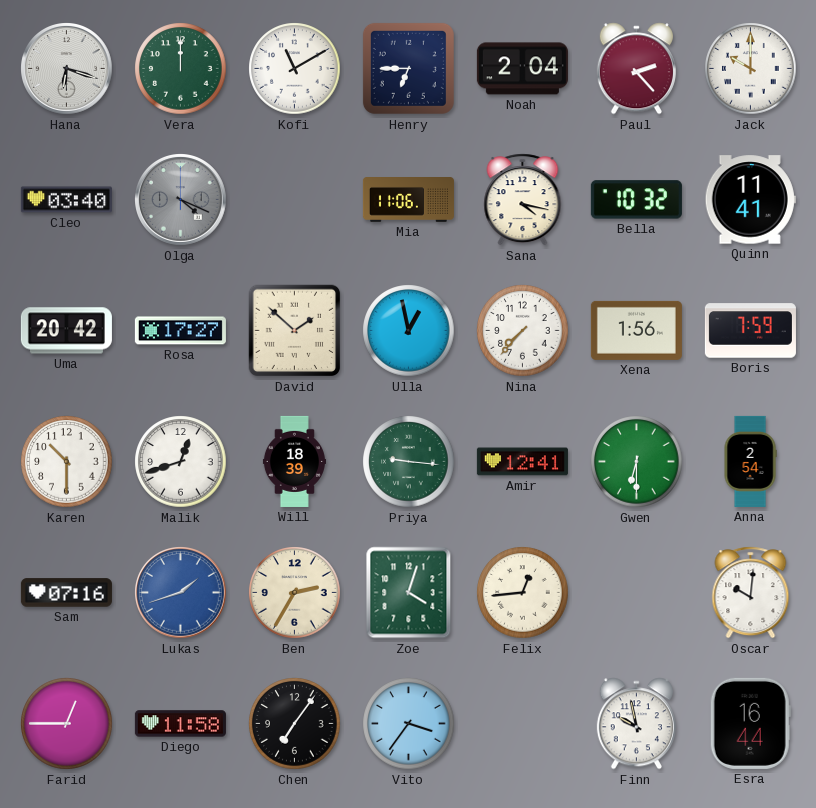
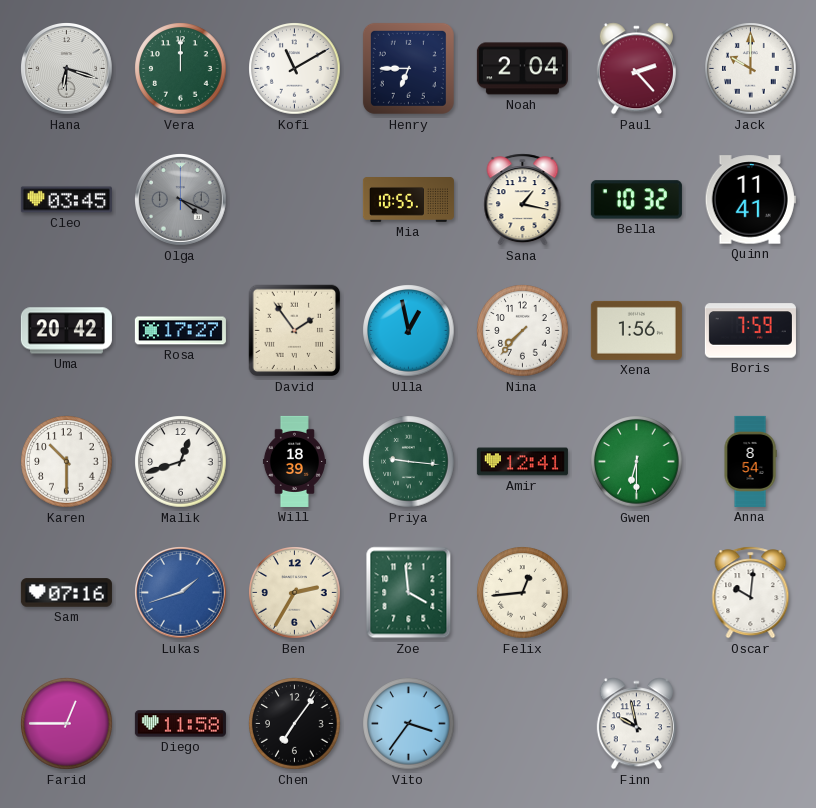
Cleo: 03:40 -> 03:45
Mia: 11:06 -> 10:55
Sana: 4:17 -> 1:17
David: 1:52 -> 1:54
Anna: 2:54 -> 8:54
Zoe: 4:03 -> 3:59
Esra: 16:44 -> none
